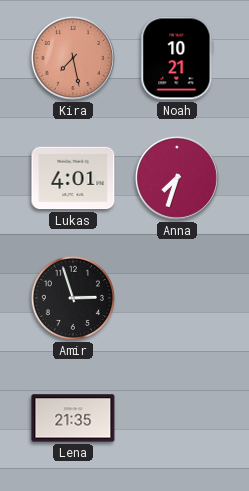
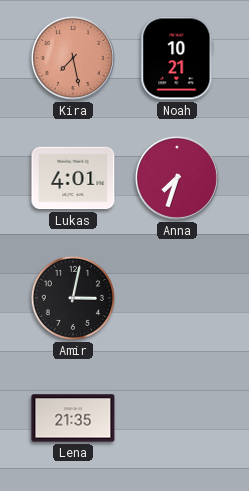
Amir: 2:57 -> 3:02
